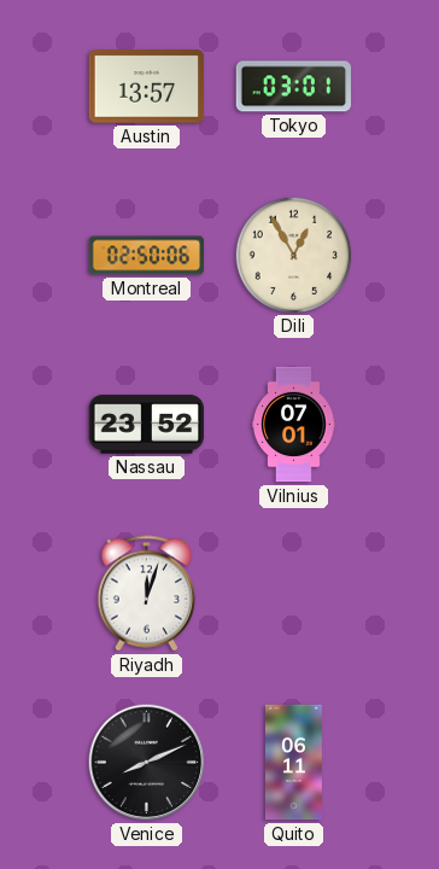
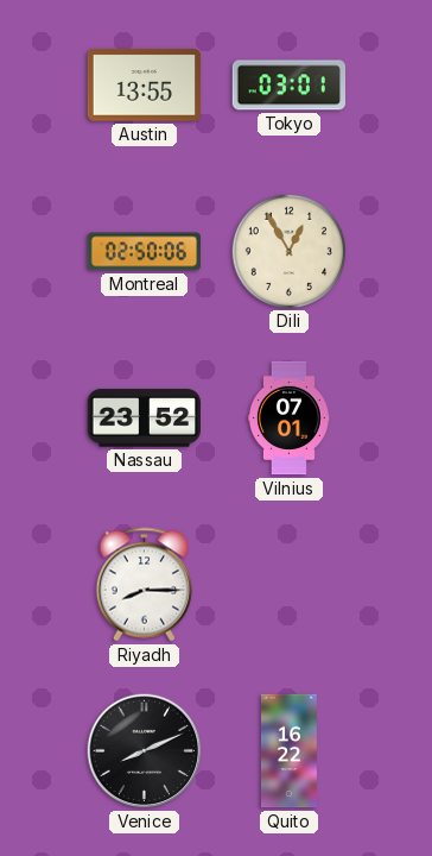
Austin: 13:57 -> 13:55
Riyadh: 12:03 -> 8:15
Quito: 06:11 -> 16:22
